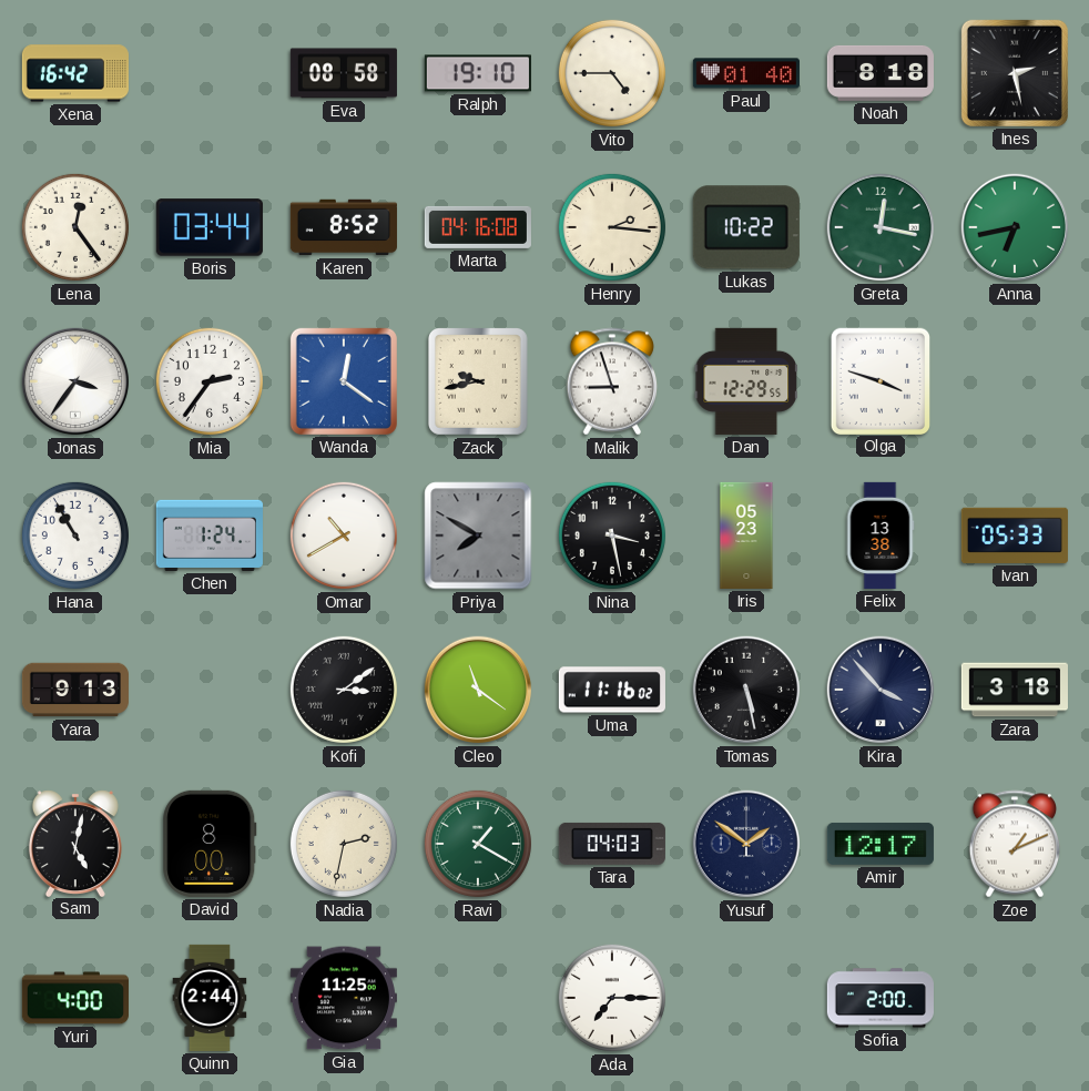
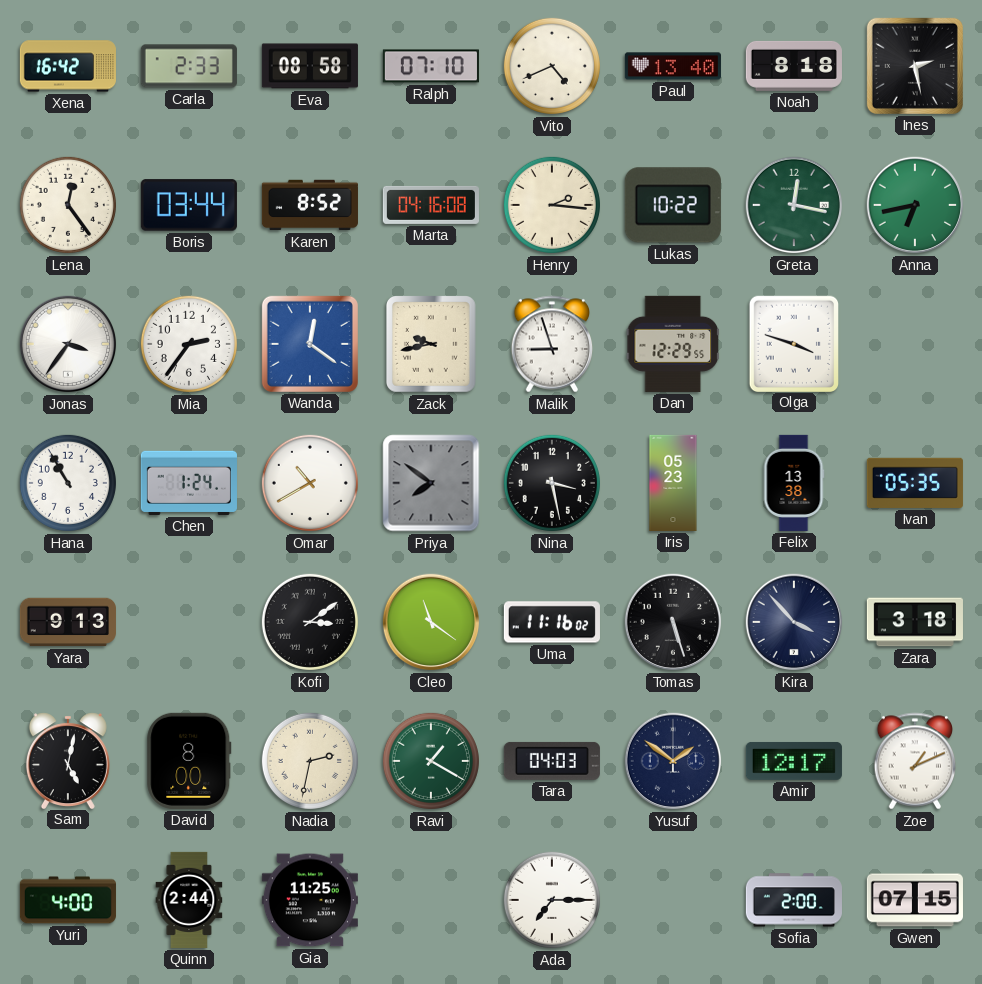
Carla: none -> 2:33
Ralph: 19:10 -> 07:10
Vito: 4:45 -> 4:41
Paul: 01:40 -> 13:40
Priya: 7:50 -> 7:51
Ivan: 05:33 -> 05:35
Tomas: 5:28 -> 5:27
Gwen: none -> 07:15
